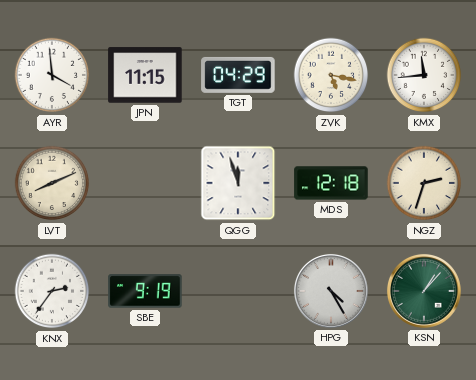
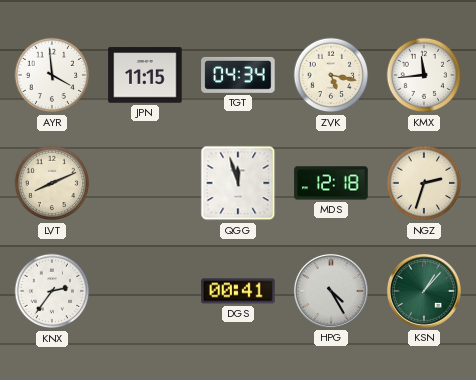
TGT: 04:29 -> 04:34
SBE: 9:19 -> none
DGS: none -> 00:41
